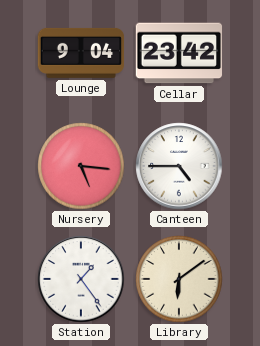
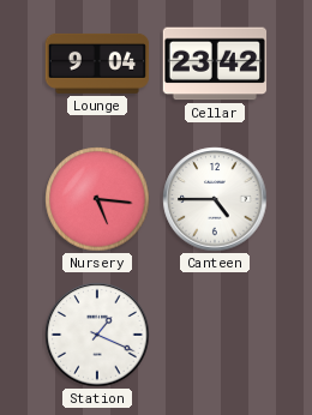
Station: 1:24 -> 1:19
Library: 6:09 -> none
